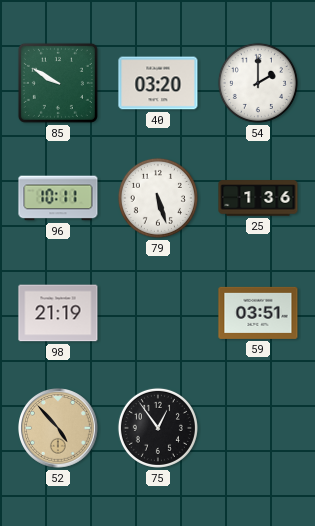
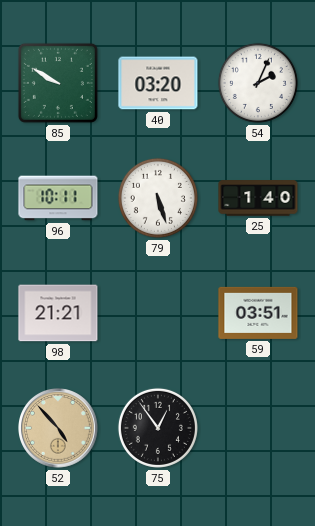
54: 2:00 -> 2:04
25: 1:36 -> 1:40
98: 21:19 -> 21:21
